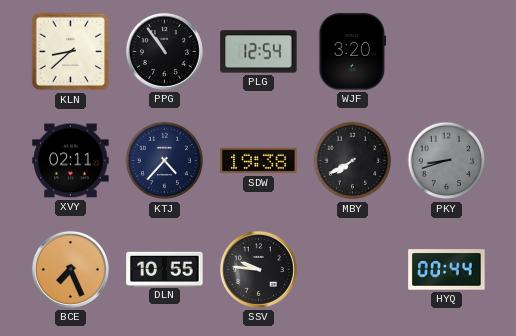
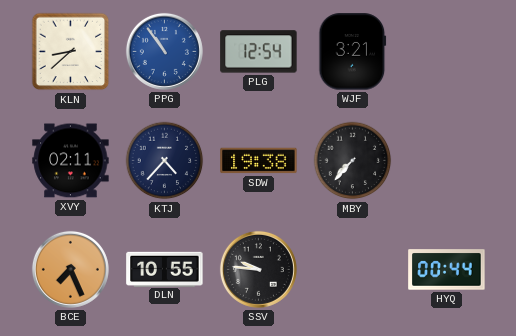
PPG dial: black -> blue
WJF: 3:20 -> 3:21
MBY: 7:40 -> 7:37
PKY: 8:42 -> none
